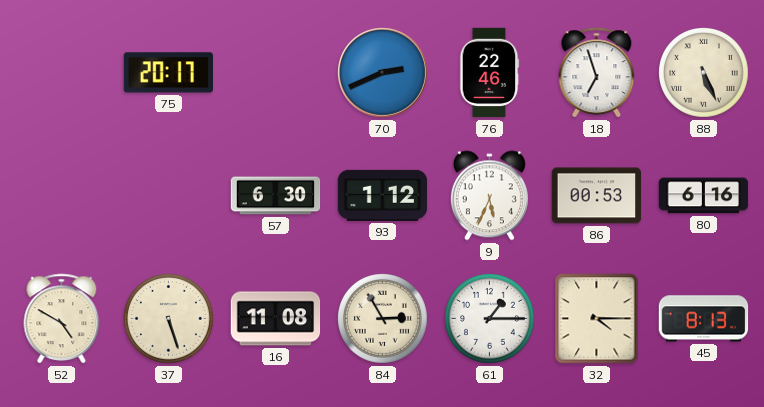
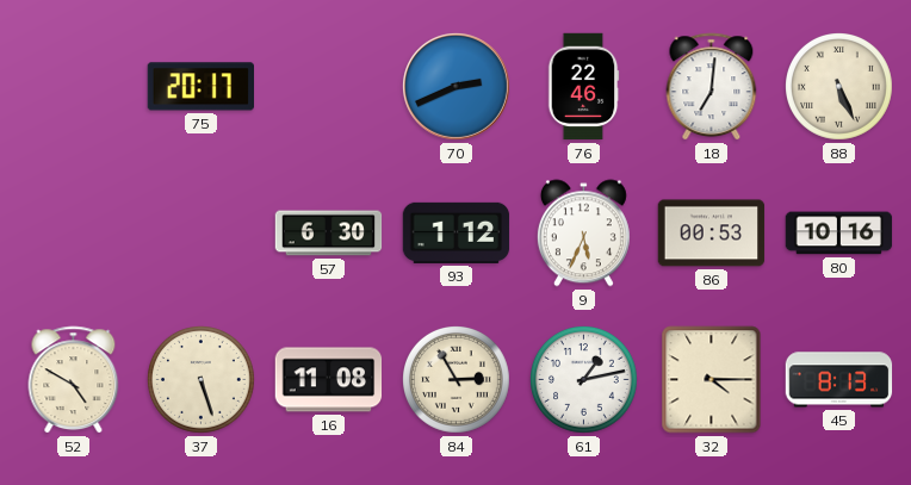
18: 6:57 -> 7:01
80: 6:16 -> 10:16
61: 1:15 -> 1:13
